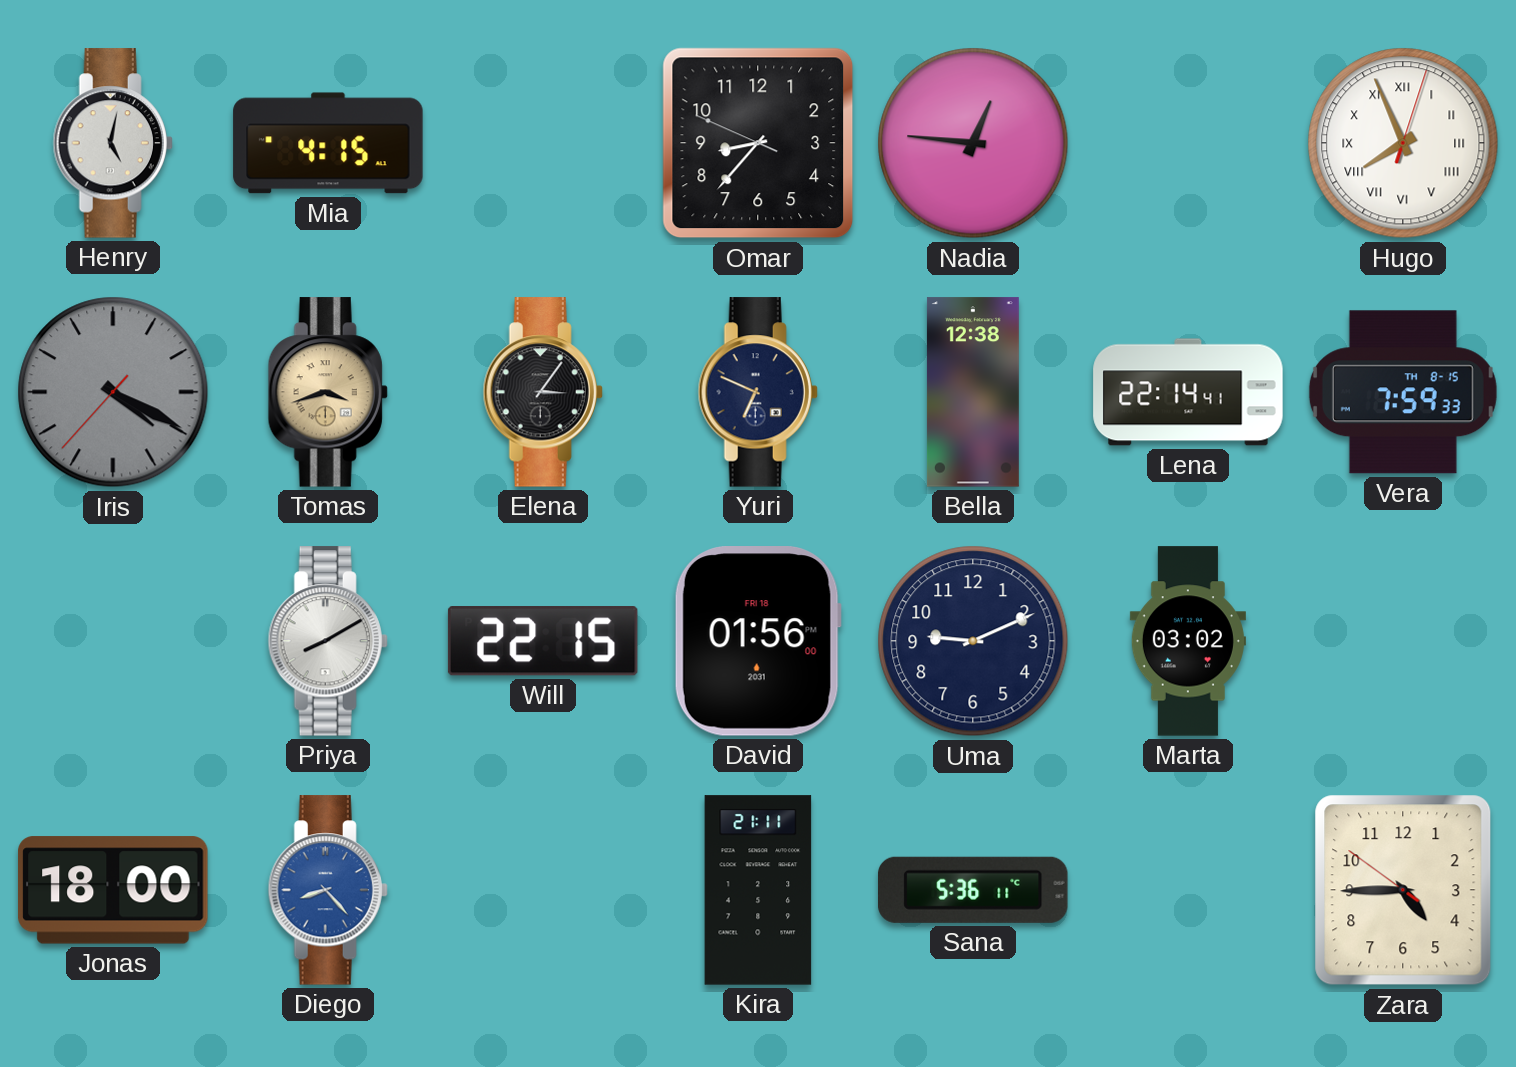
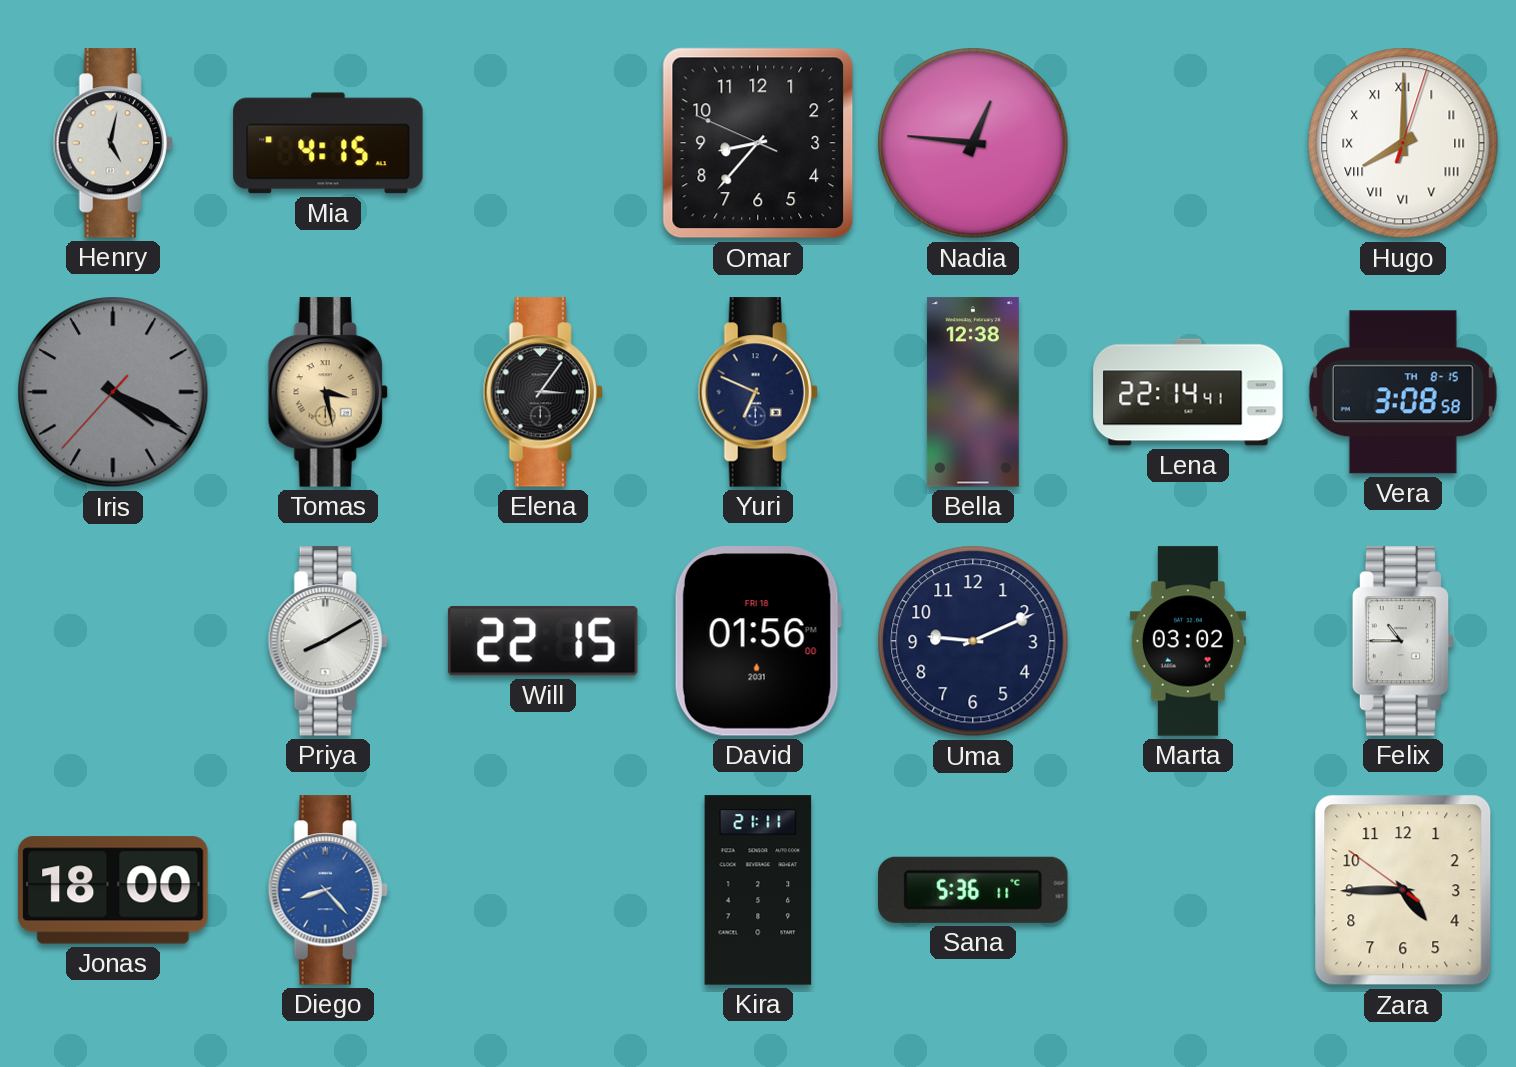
Hugo: 7:56 -> 8:00
Tomas: 3:42 -> 3:28
Vera: 7:59 -> 3:08
Felix: none -> 10:45
